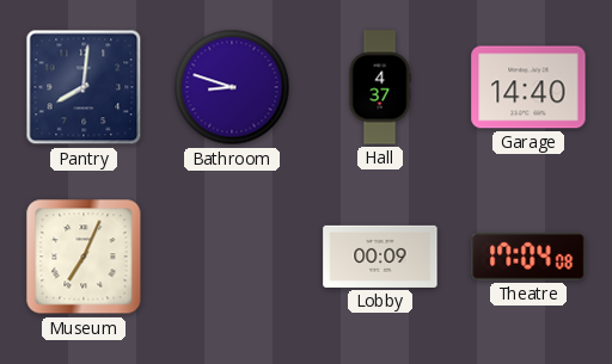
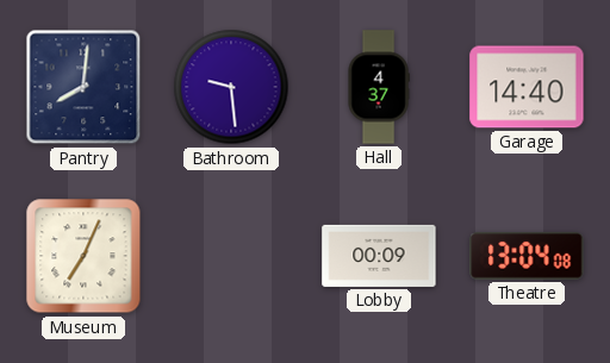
Bathroom: 8:48 -> 9:29
Theatre: 17:04 -> 13:04
